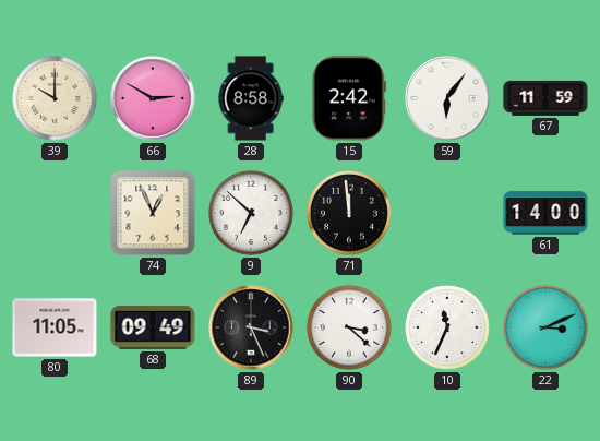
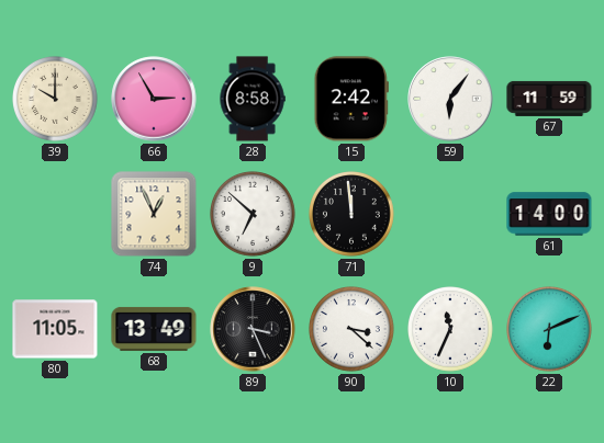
66: 2:50 -> 2:55
68: 09:49 -> 13:49
22: 3:11 -> 6:11
